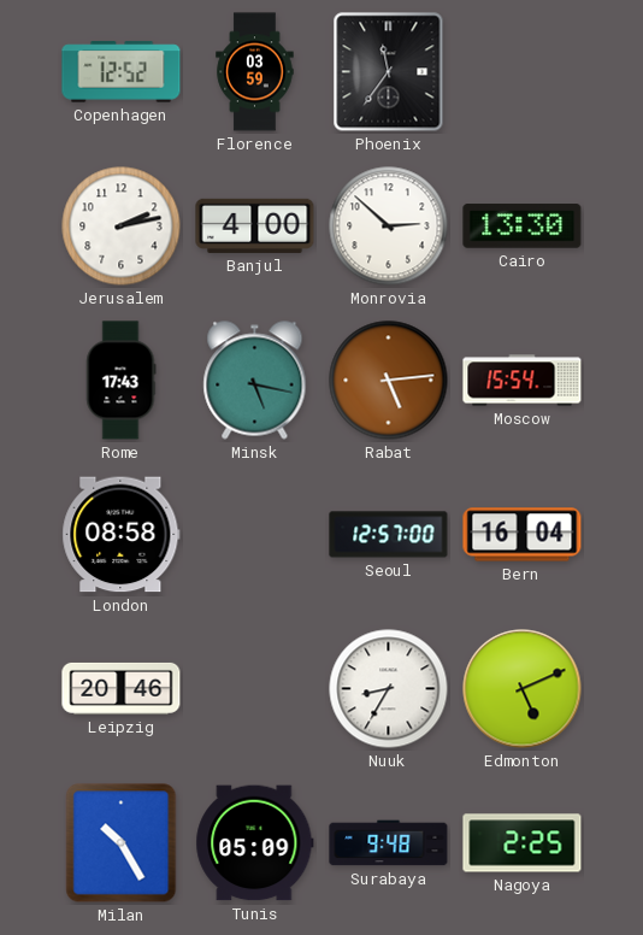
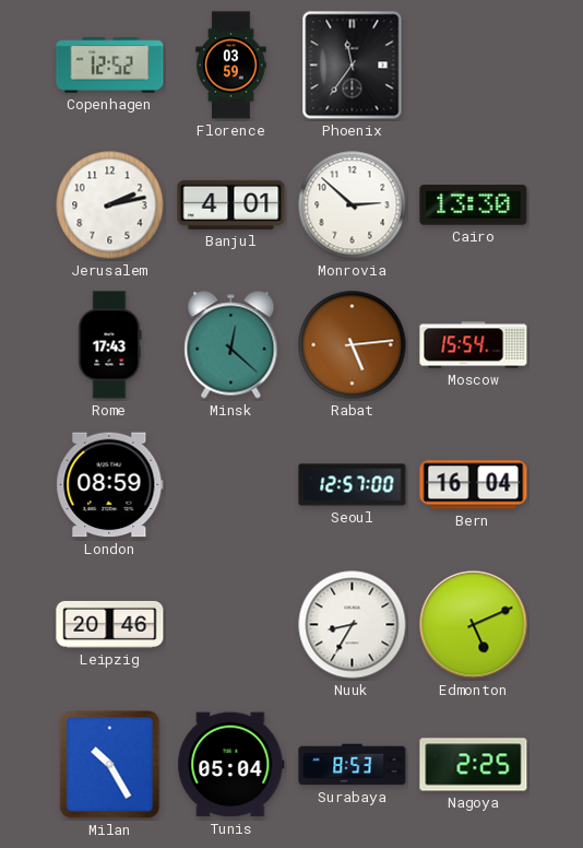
Banjul: 4:00 -> 4:01
Minsk: 5:17 -> 12:22
London: 08:58 -> 08:59
Tunis: 05:09 -> 05:04
Surabaya: 9:48 -> 8:53
